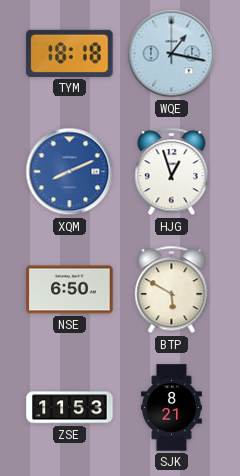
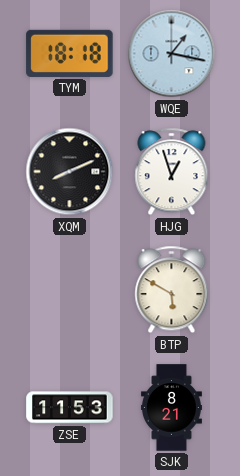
XQM dial: blue -> black
NSE: 6:50 -> none
